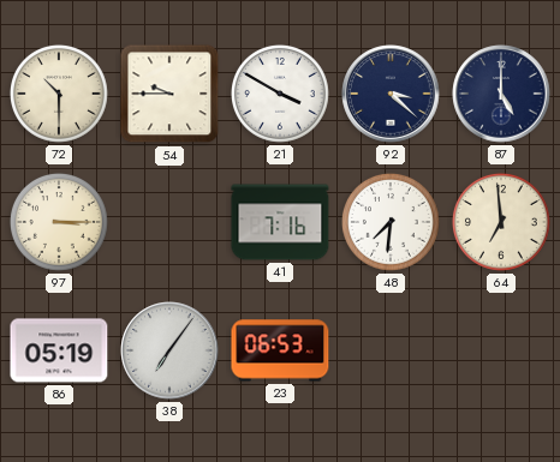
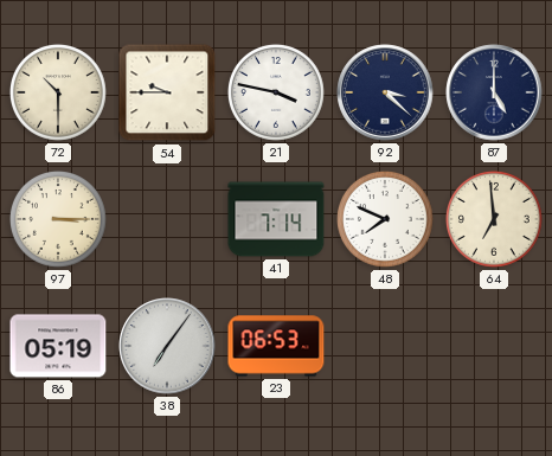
21: 3:50 -> 3:47
41: 7:16 -> 7:14
48: 7:31 -> 7:49
